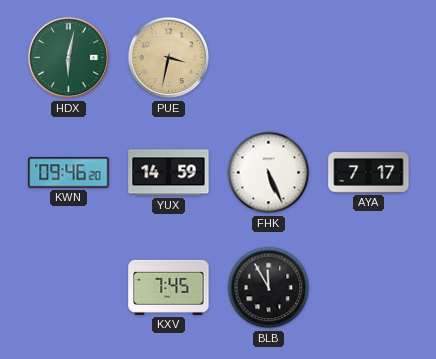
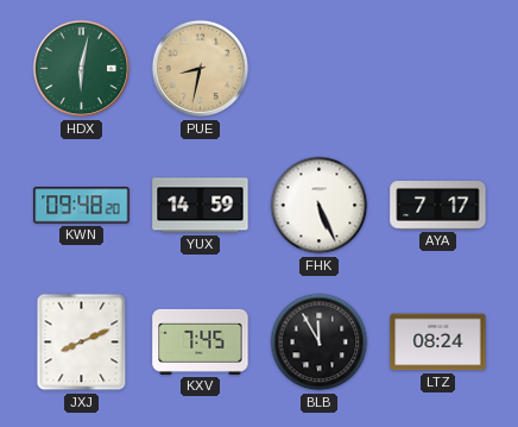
PUE: 3:32 -> 8:32
KWN: 09:46 -> 09:48
JXJ: none -> 8:11
LTZ: none -> 08:24
